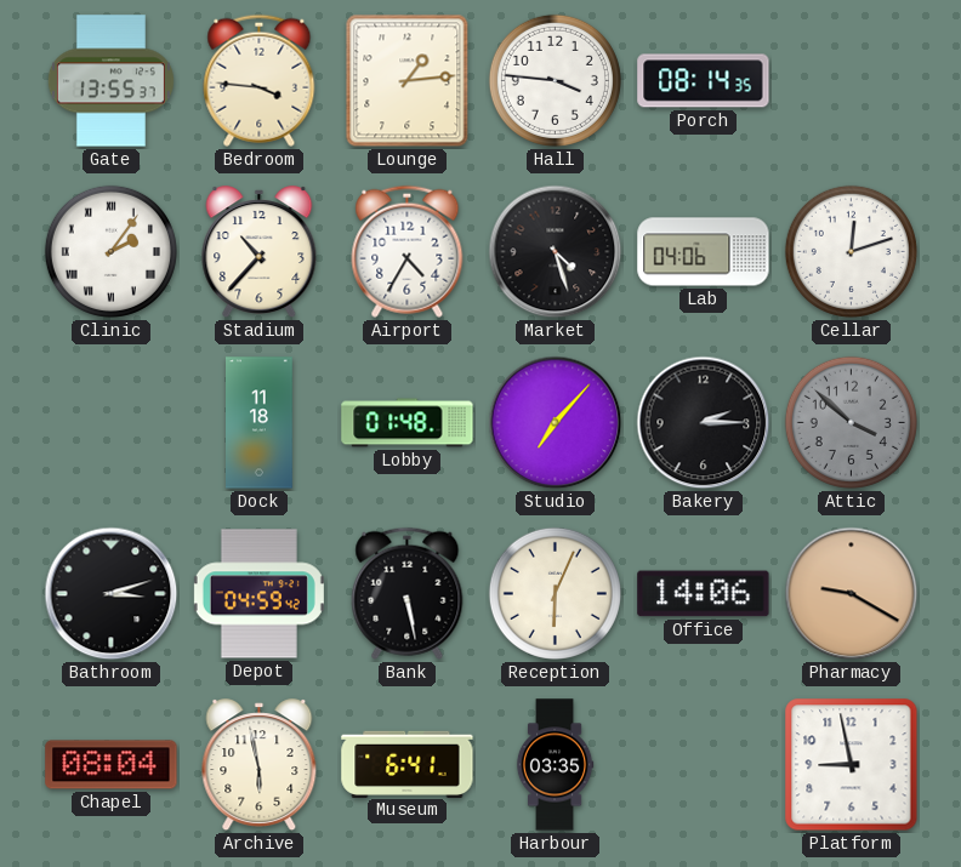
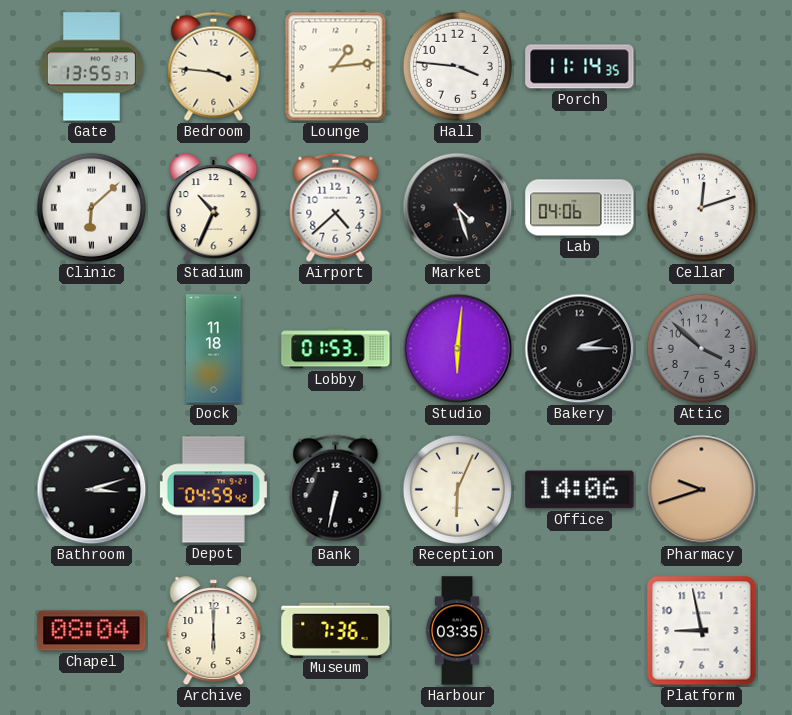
Porch: 08:14 -> 11:14
Clinic: 2:06 -> 6:08
Stadium: 10:37 -> 10:34
Airport: 4:35 -> 4:38
Lobby: 01:48 -> 01:53
Studio: 7:07 -> 6:01
Bank: 5:28 -> 6:32
Pharmacy: 9:20 -> 9:42
Archive: 5:58 -> 6:00
Museum: 6:41 -> 7:36
